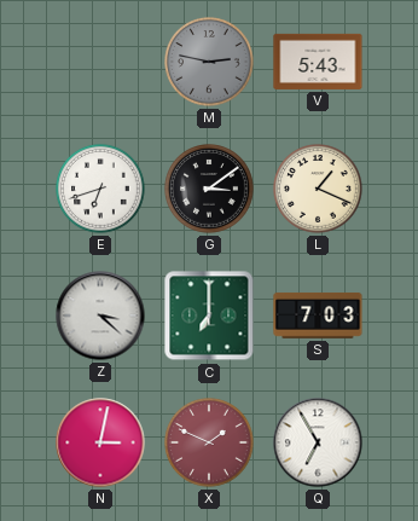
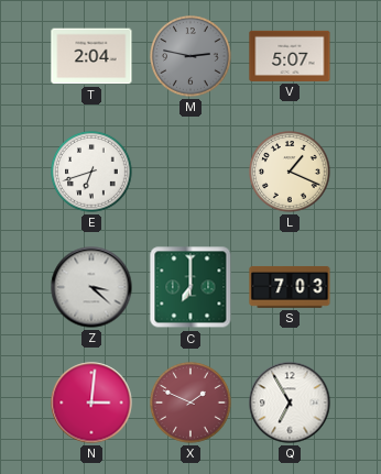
T: none -> 2:04
V: 5:43 -> 5:07
G: 3:09 -> none
N: 3:02 -> 3:01
